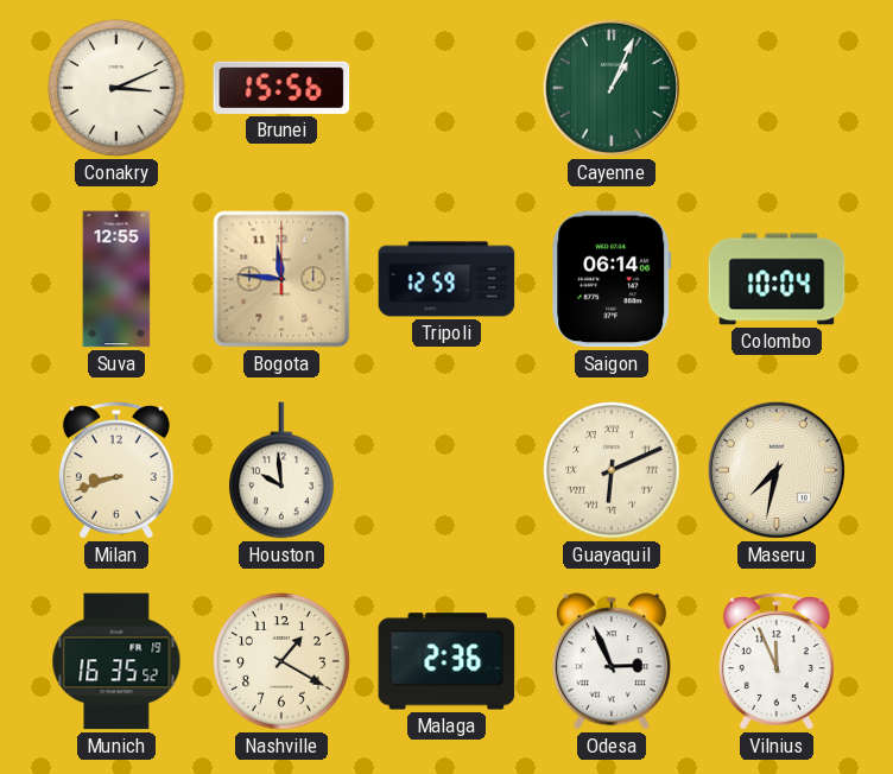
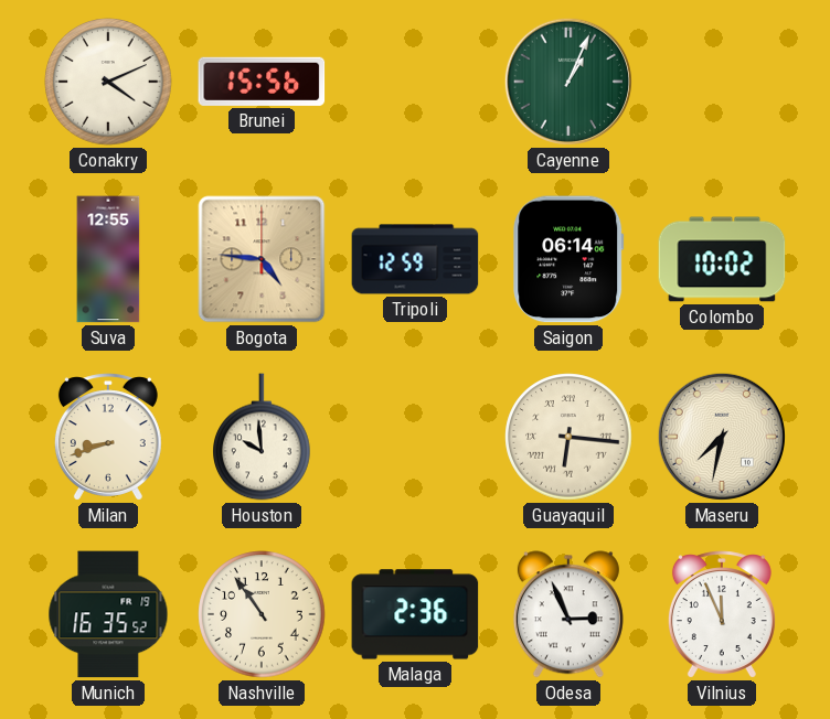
Conakry: 3:11 -> 4:11
Bogota: 11:46 -> 4:46
Colombo: 10:04 -> 10:02
Guayaquil: 6:11 -> 6:16
Nashville: 1:20 -> 10:54
